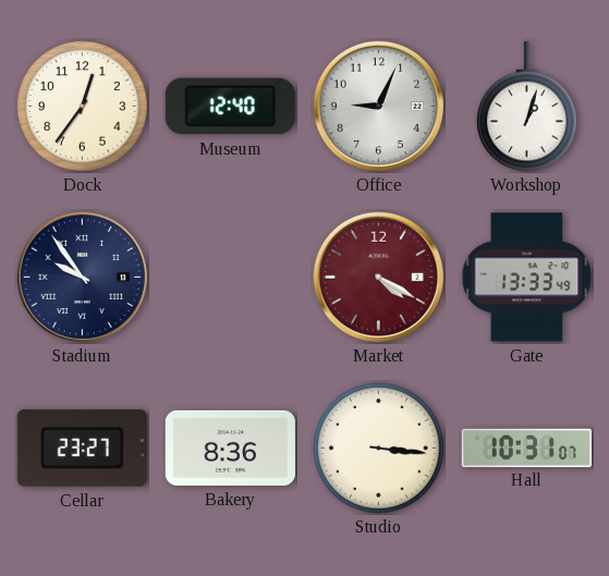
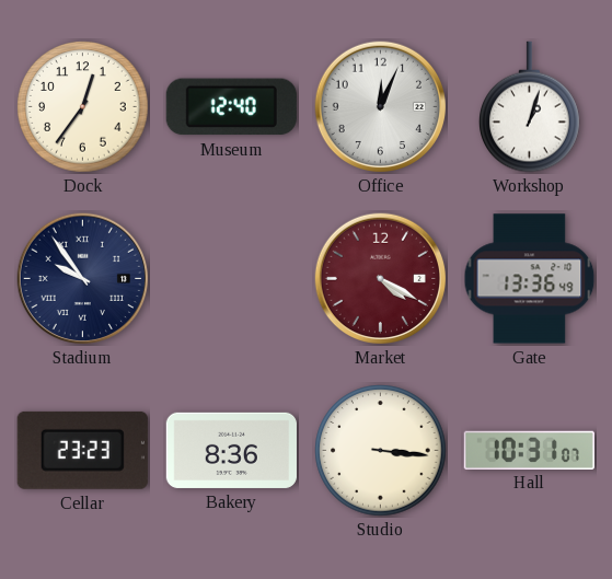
Office: 9:04 -> 12:04
Gate: 13:33 -> 13:36
Cellar: 23:27 -> 23:23
